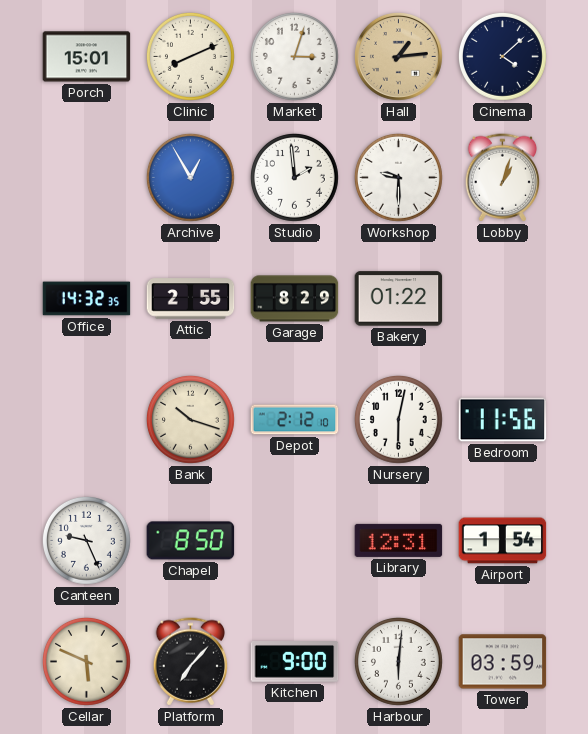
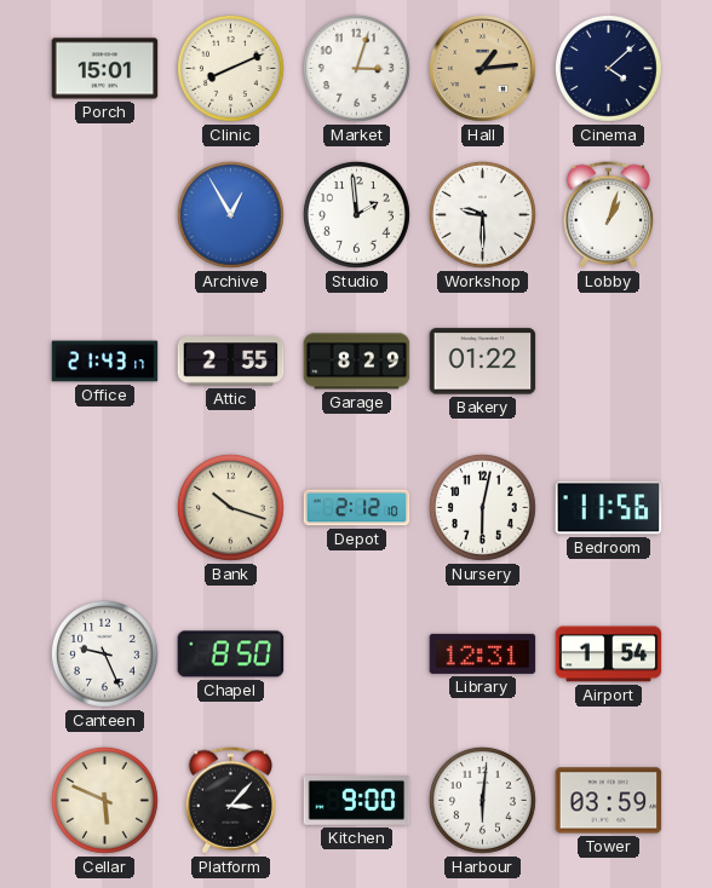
Office: 14:32 -> 21:43
Platform: 7:07 -> 3:07
